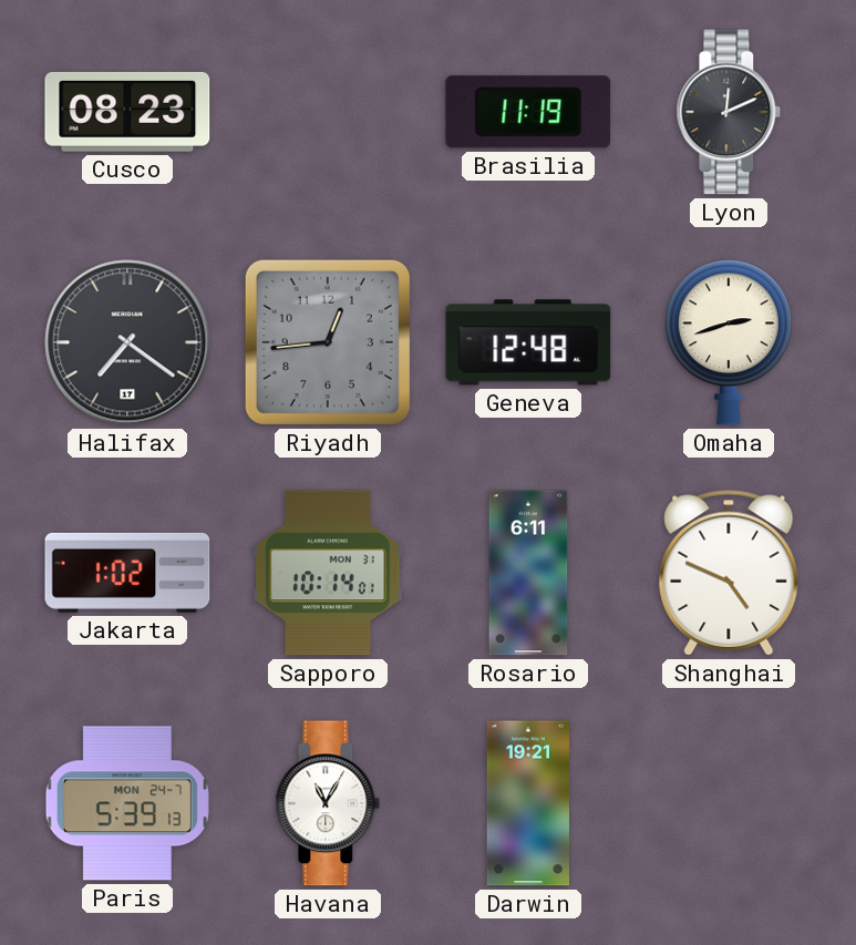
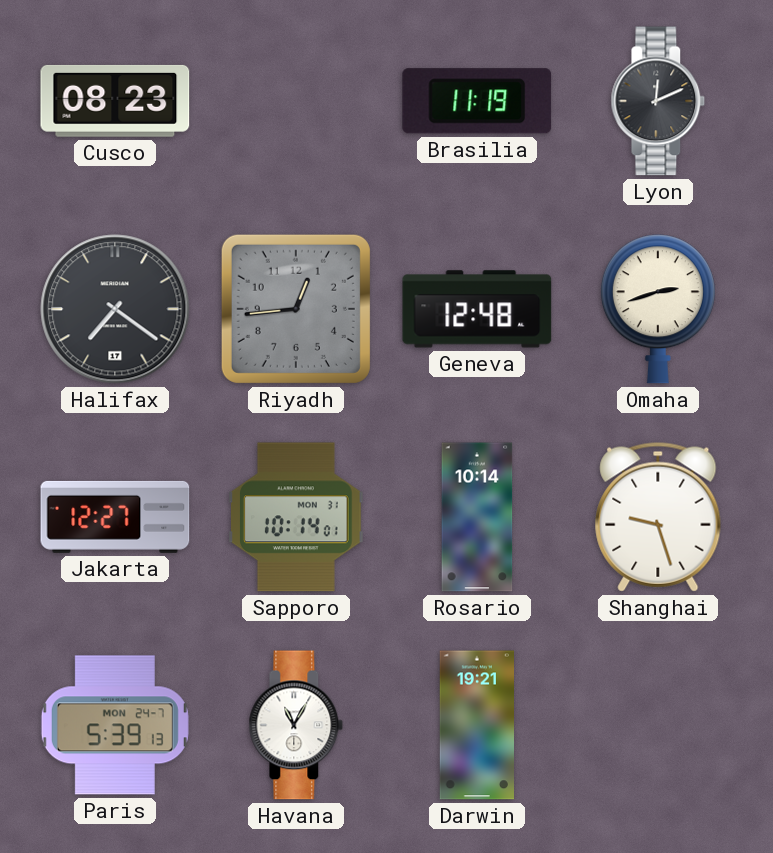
Jakarta: 1:02 -> 12:27
Rosario: 6:11 -> 10:14
Shanghai: 4:49 -> 9:27
